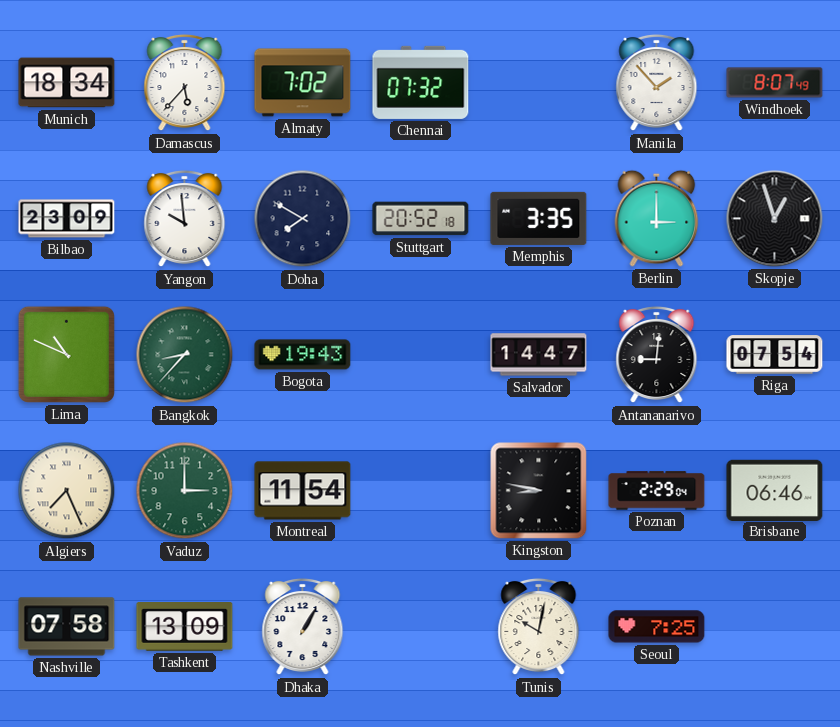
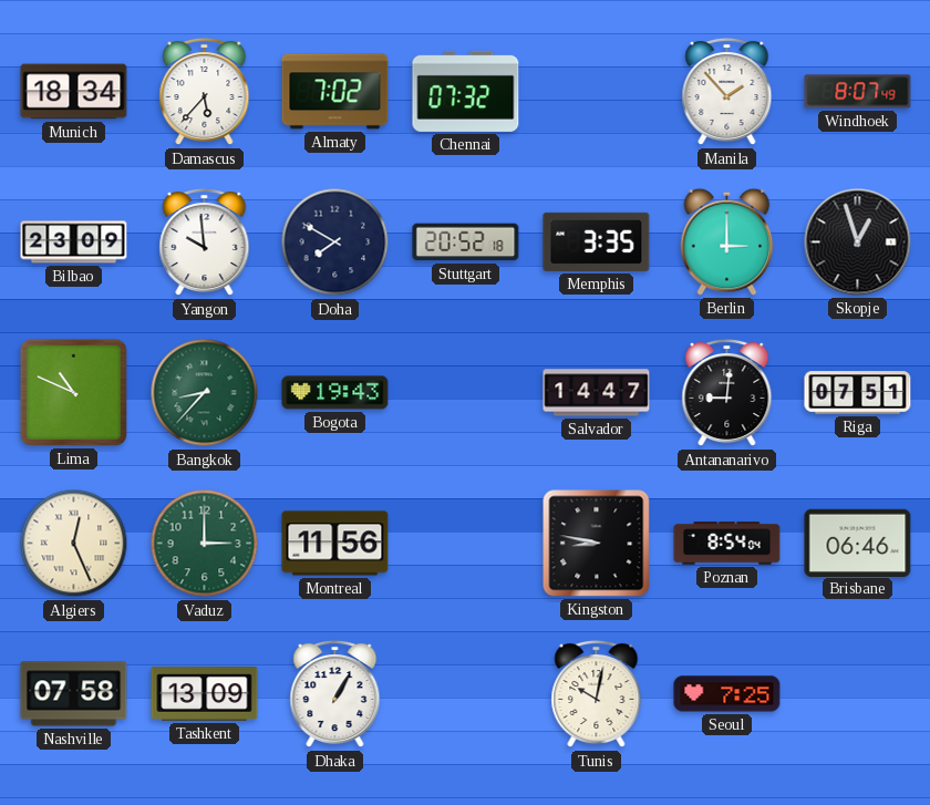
Riga: 07:54 -> 07:51
Algiers: 7:26 -> 12:26
Montreal: 11:54 -> 11:56
Poznan: 2:29 -> 8:54
